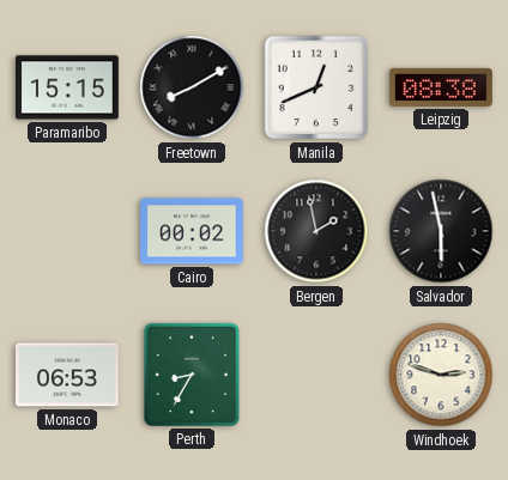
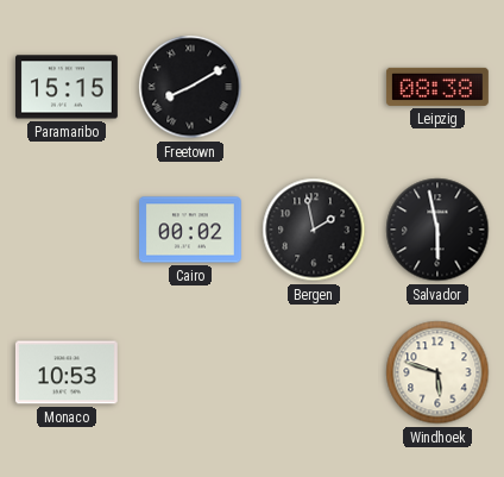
Manila: 12:41 -> none
Monaco: 06:53 -> 10:53
Perth: 8:35 -> none
Windhoek: 2:48 -> 5:48
